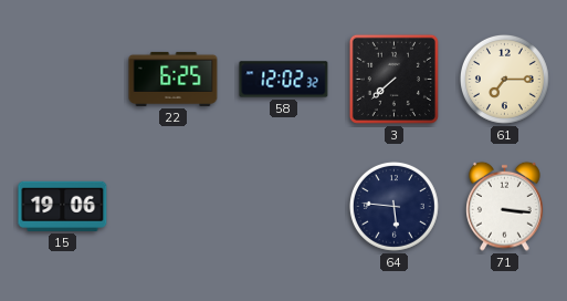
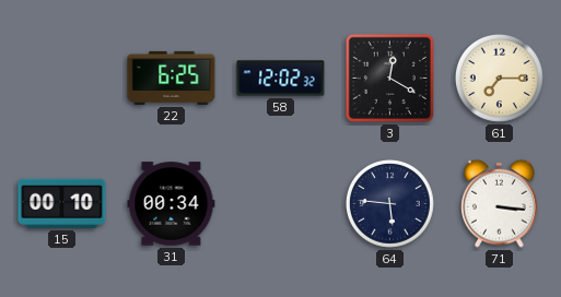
3: 7:38 -> 12:20
15: 19:06 -> 00:10
31: none -> 00:34
